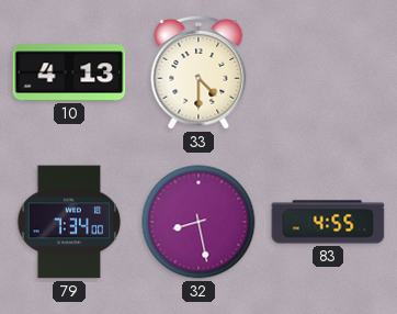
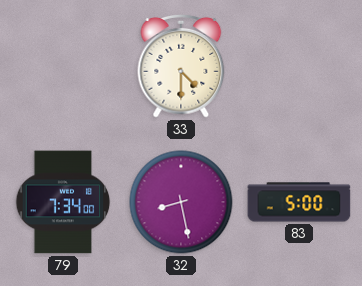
10: 4:13 -> none
83: 4:55 -> 5:00
